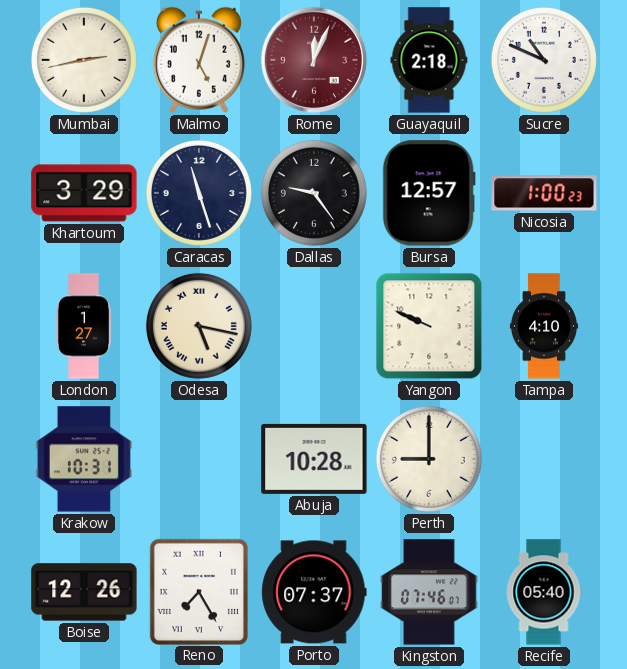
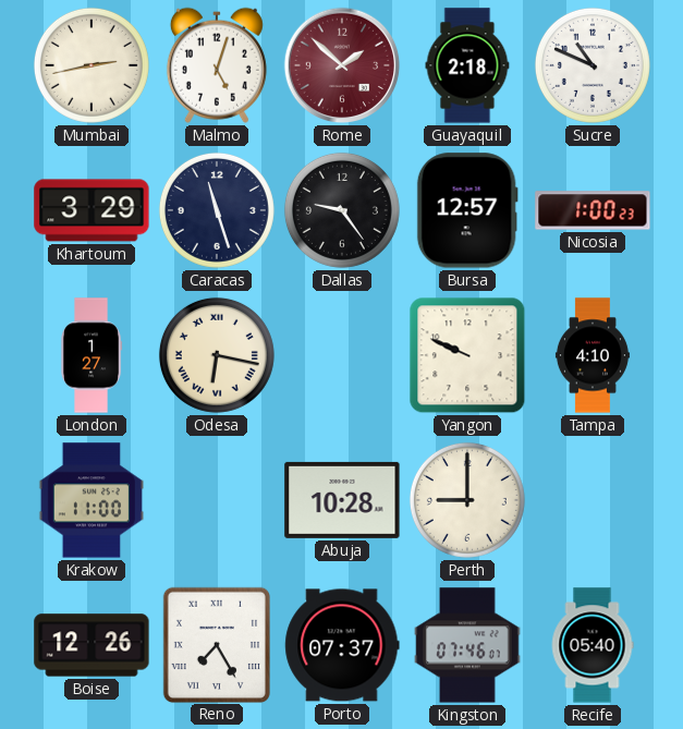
Rome: 12:04 -> 1:52
Odesa: 5:17 -> 6:17
Krakow: 10:31 -> 11:00
